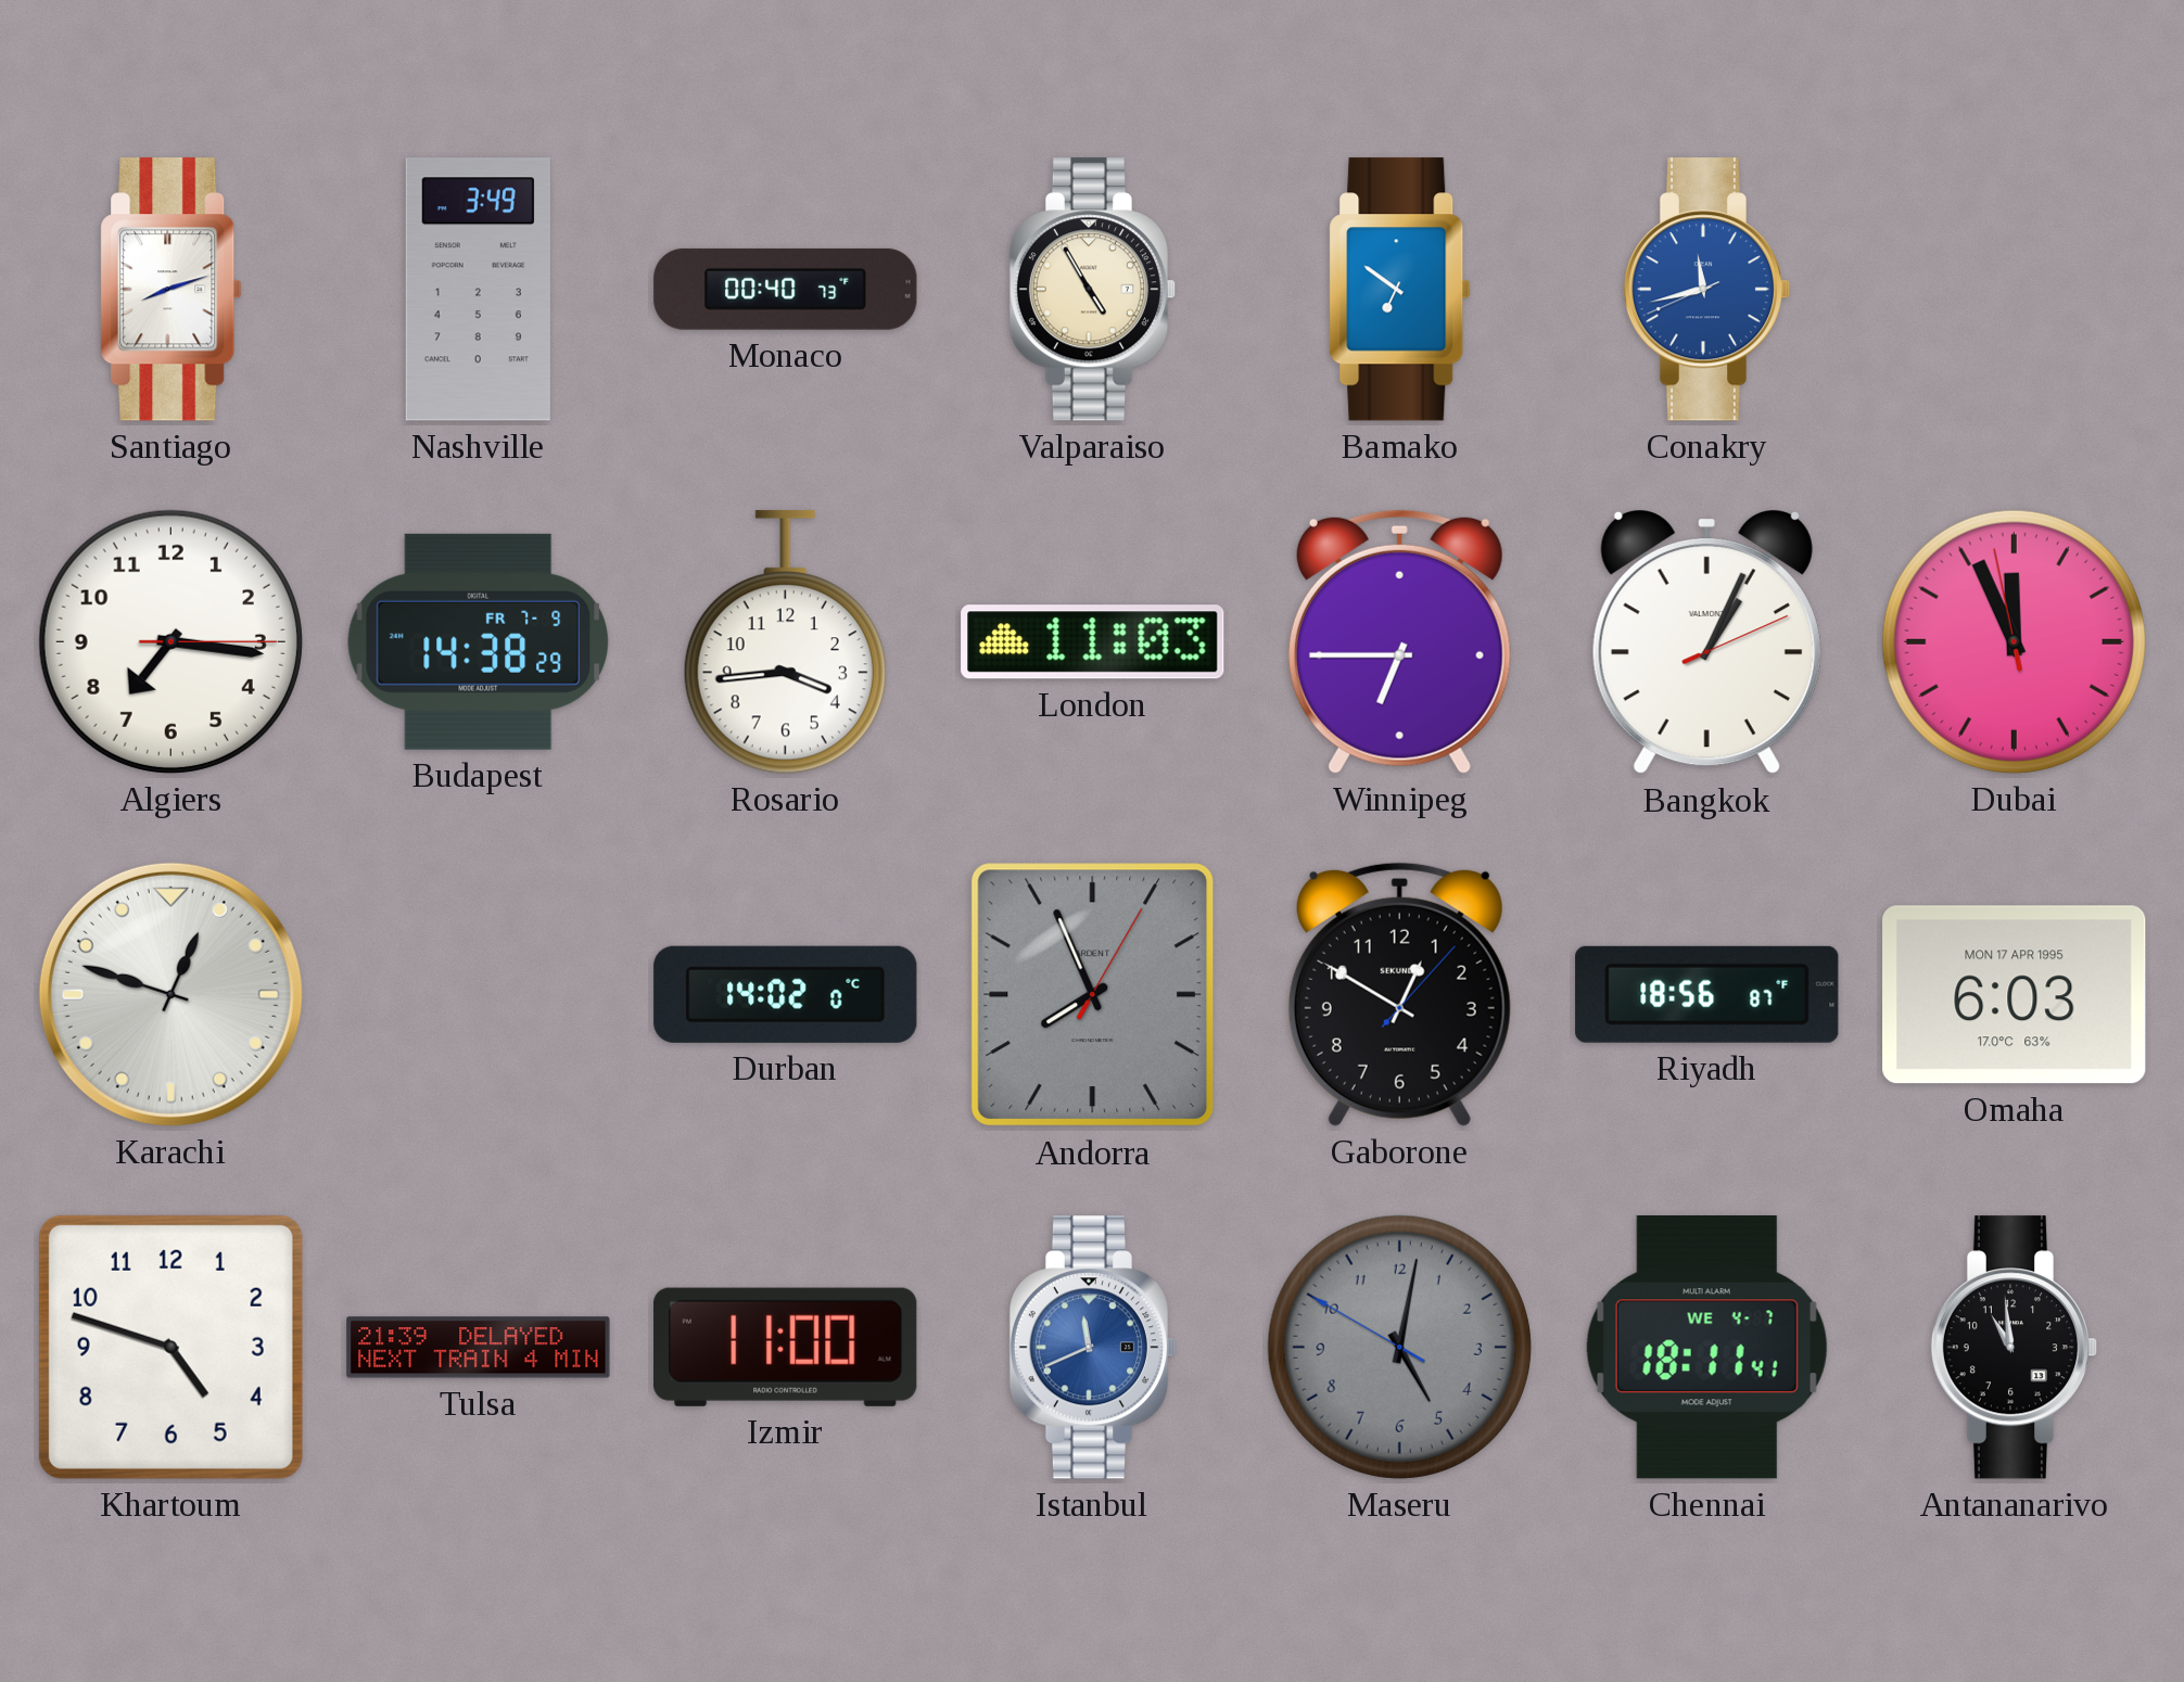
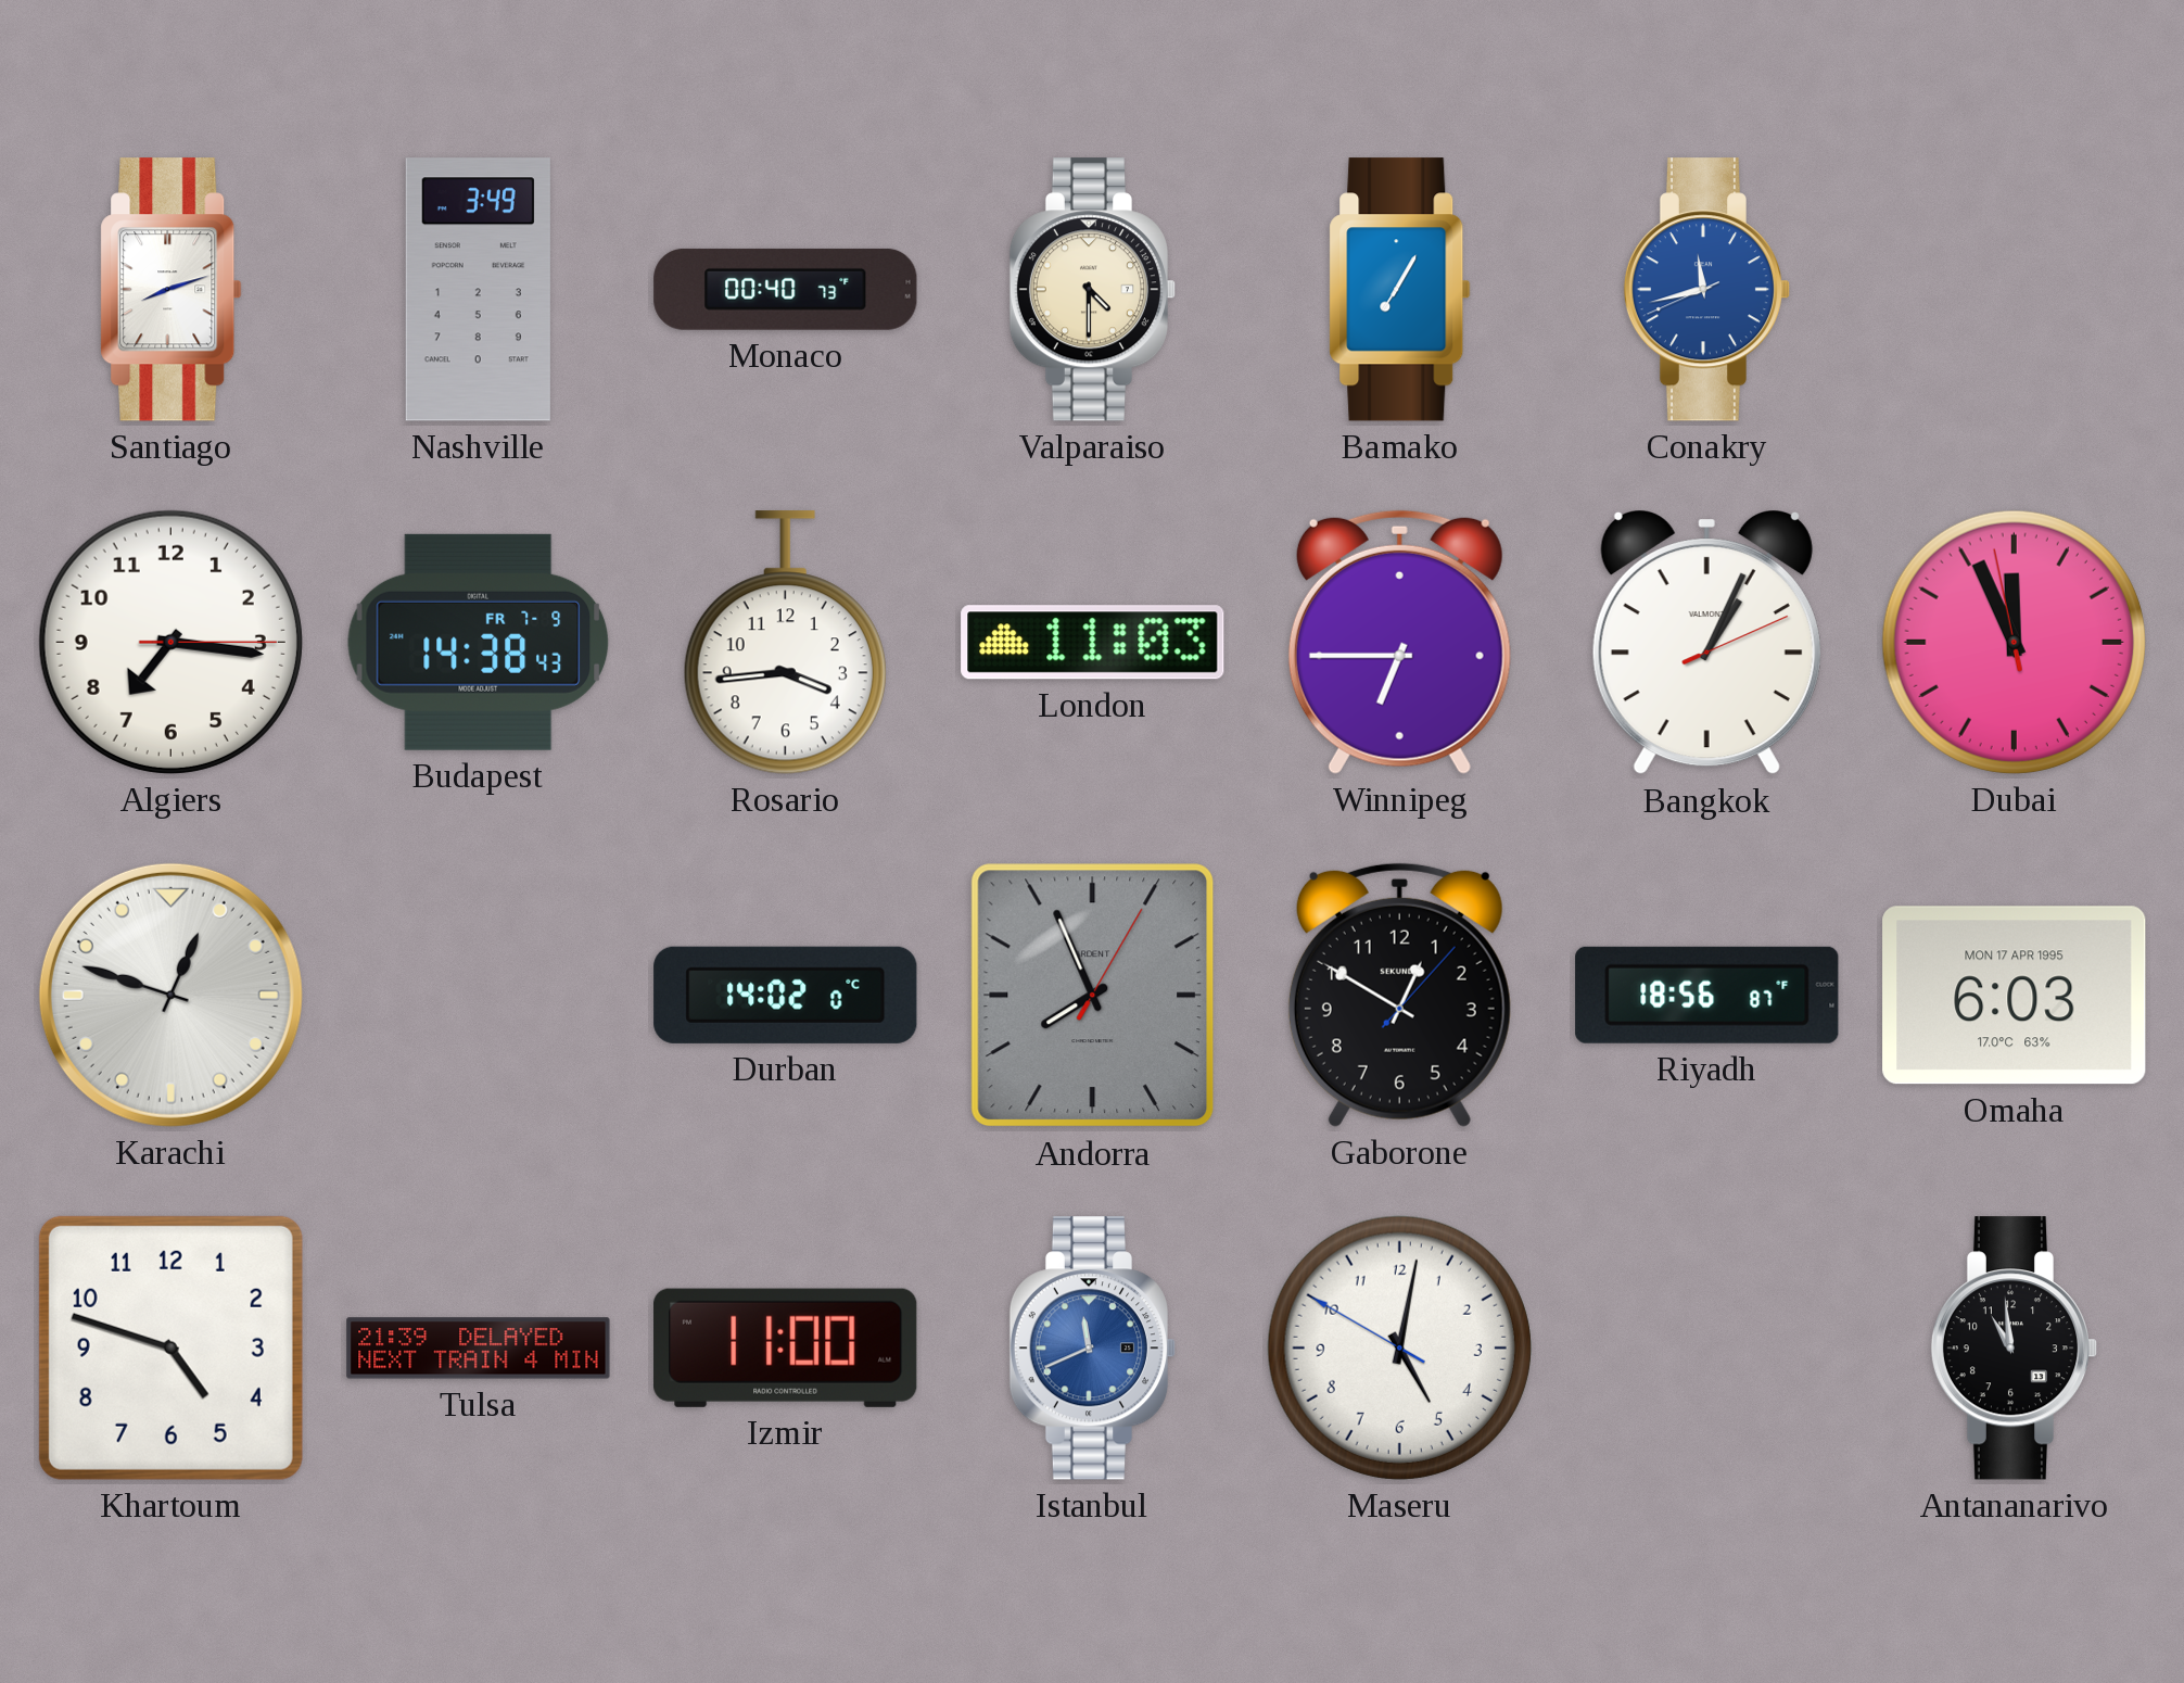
Valparaiso: 4:55 -> 4:30
Bamako: 6:51 -> 7:05
Budapest: 14:38:29 -> 14:38:43
Maseru dial: grey -> white
Chennai: 18:11 -> none
